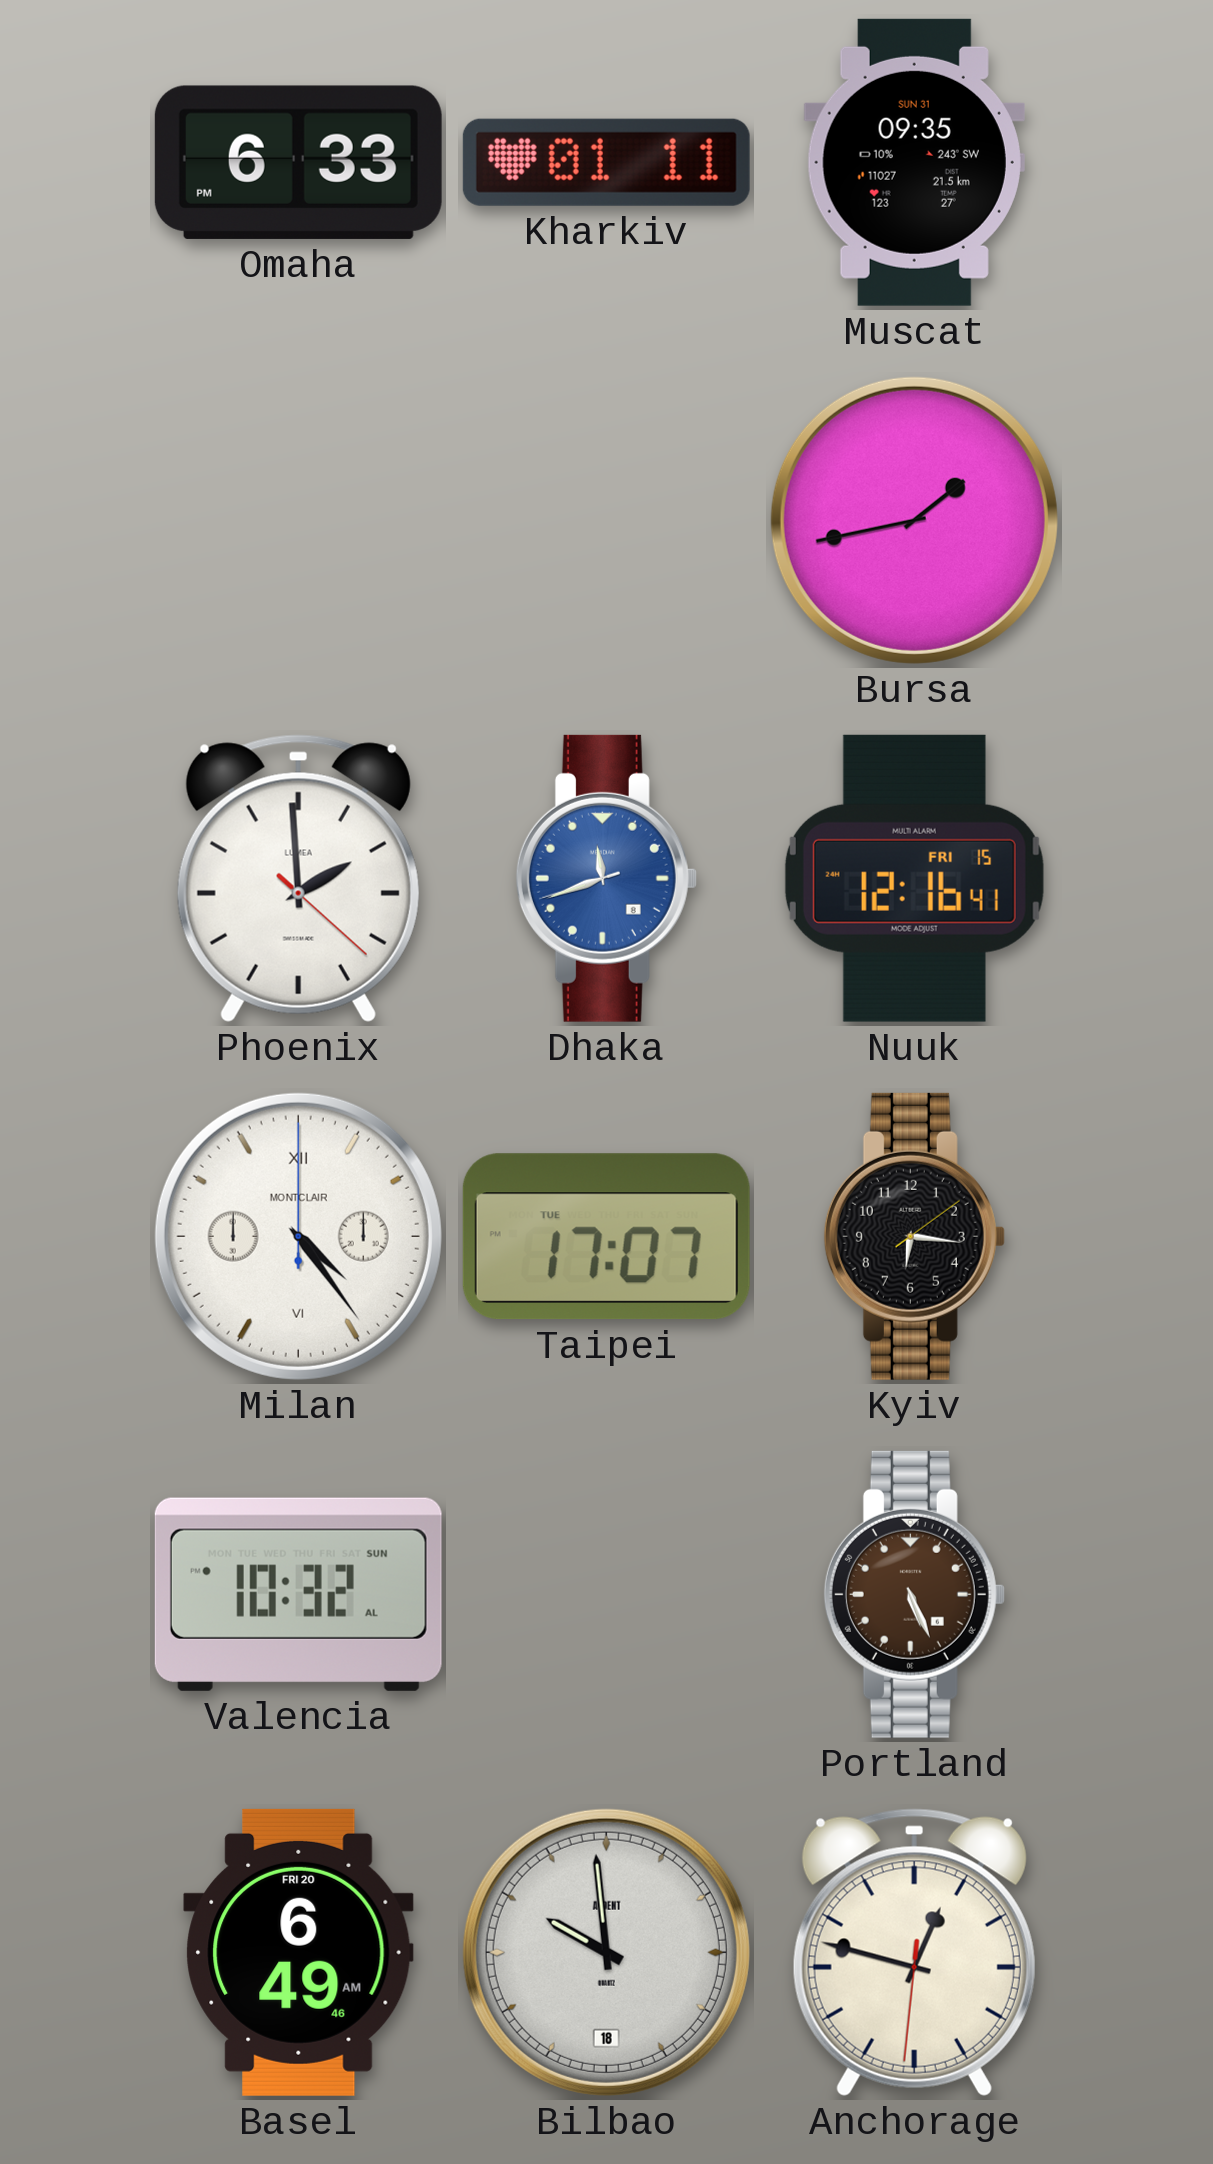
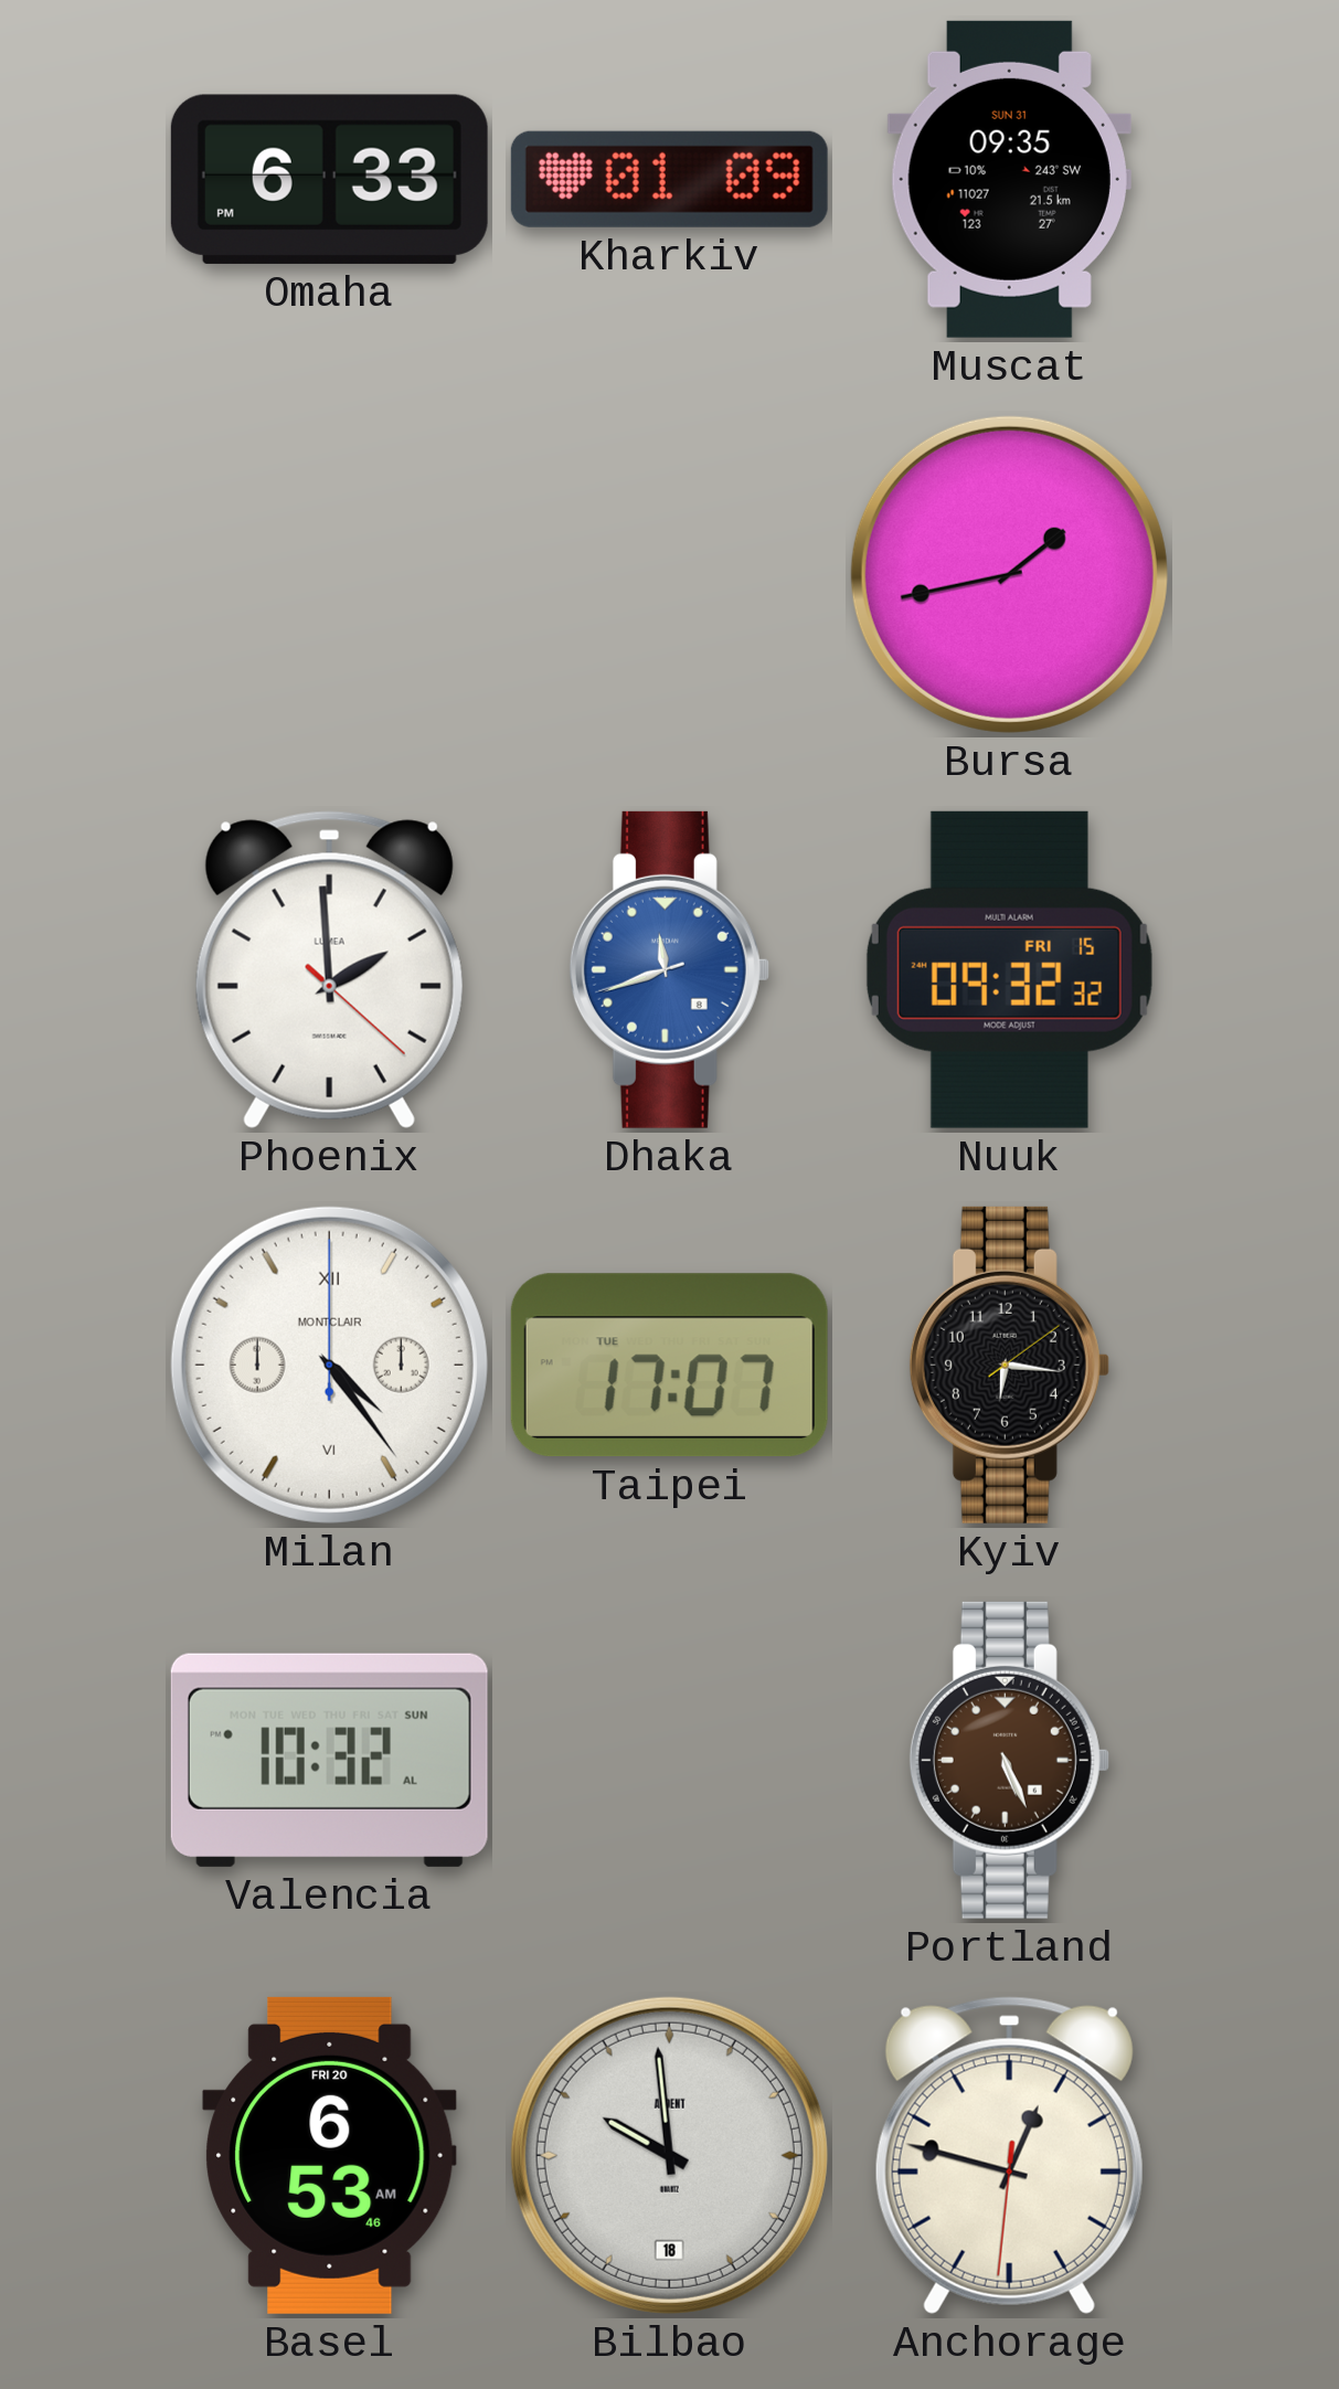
Kharkiv: 01:11 -> 01:09
Nuuk: 12:16 -> 09:32
Basel: 6:49 -> 6:53
